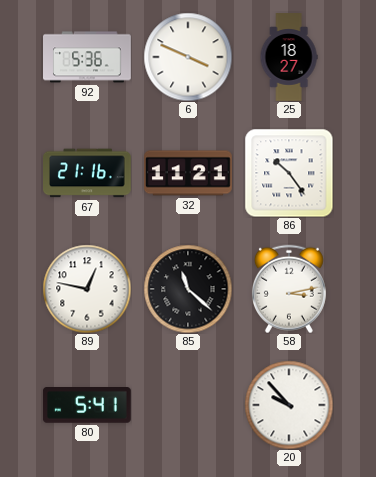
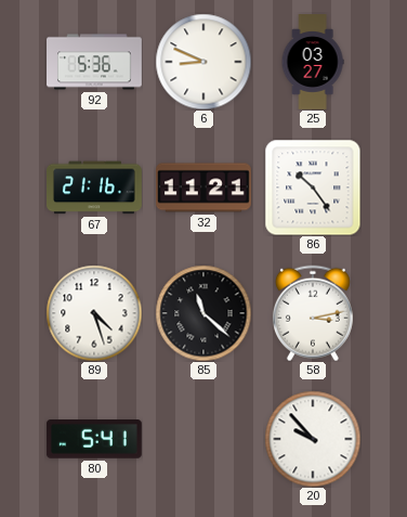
6: 3:49 -> 8:49
25: 18:27 -> 03:27
89: 12:47 -> 4:27
